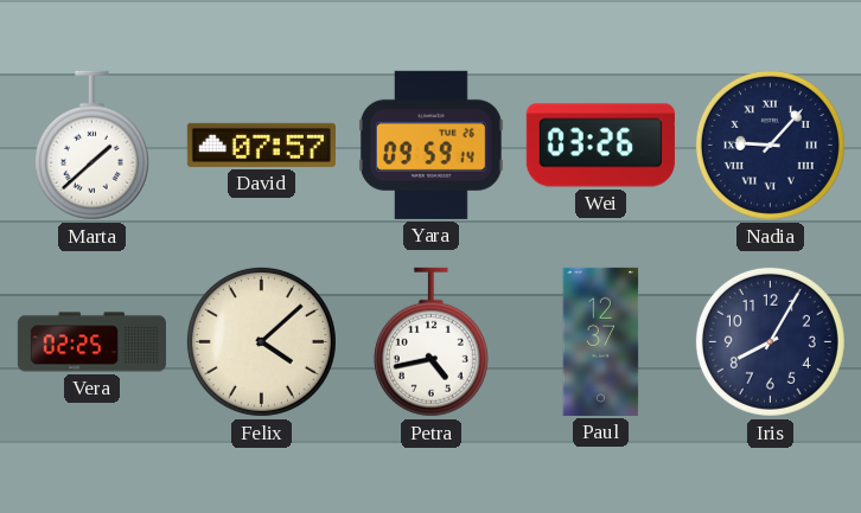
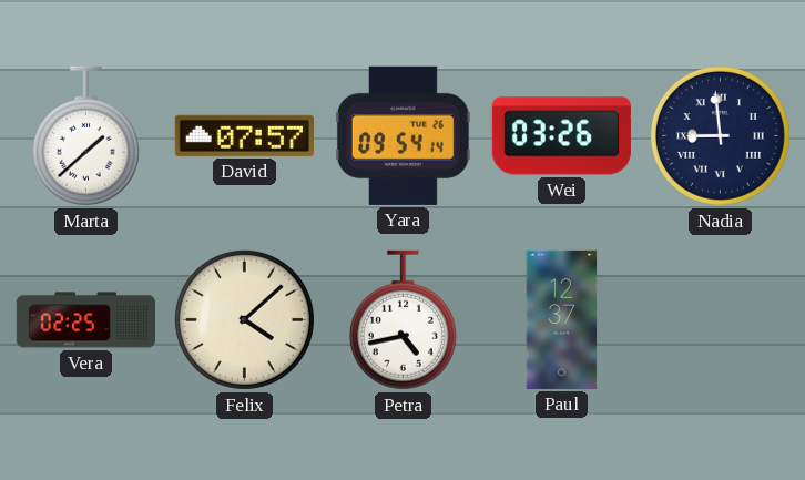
Yara: 09:59 -> 09:54
Nadia: 9:07 -> 8:59
Iris: 8:05 -> none
